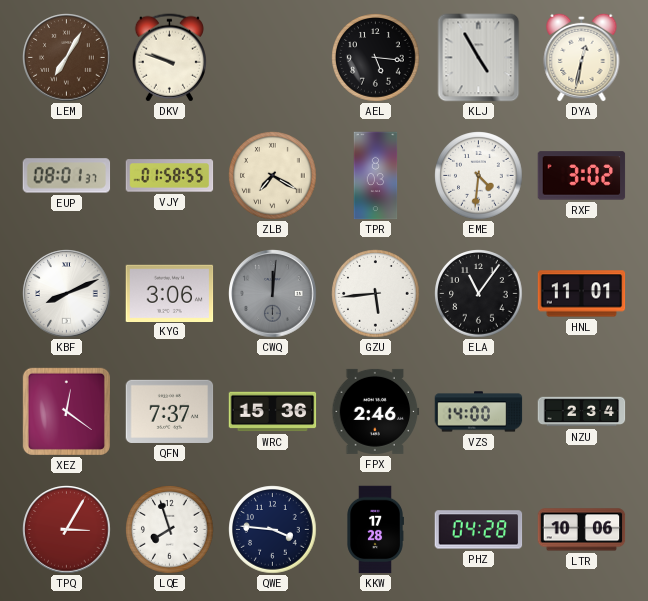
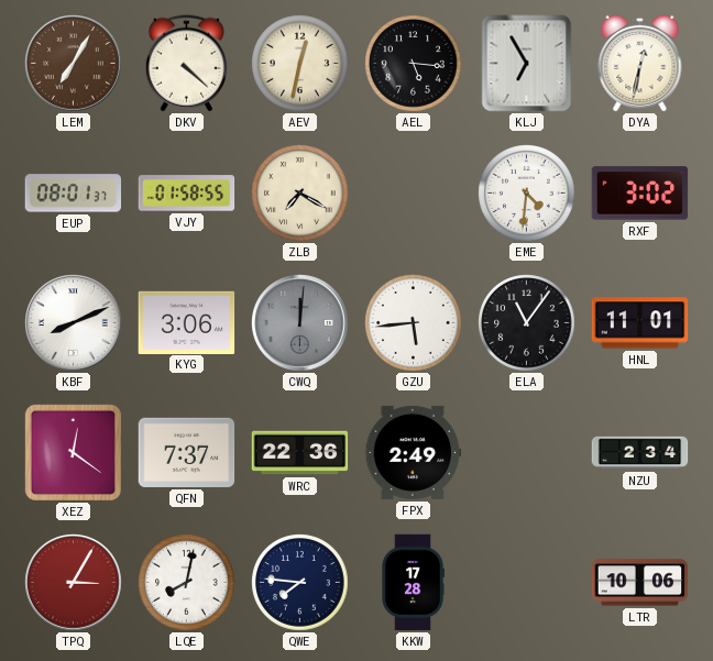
DKV: 9:48 -> 4:22
AEV: none -> 12:32
KLJ: 4:55 -> 6:55
TPR: 8:03 -> none
WRC: 15:36 -> 22:36
FPX: 2:46 -> 2:49
VZS: 14:00 -> none
LQE: 7:57 -> 8:02
QWE: 3:46 -> 7:46
PHZ: 04:28 -> none
